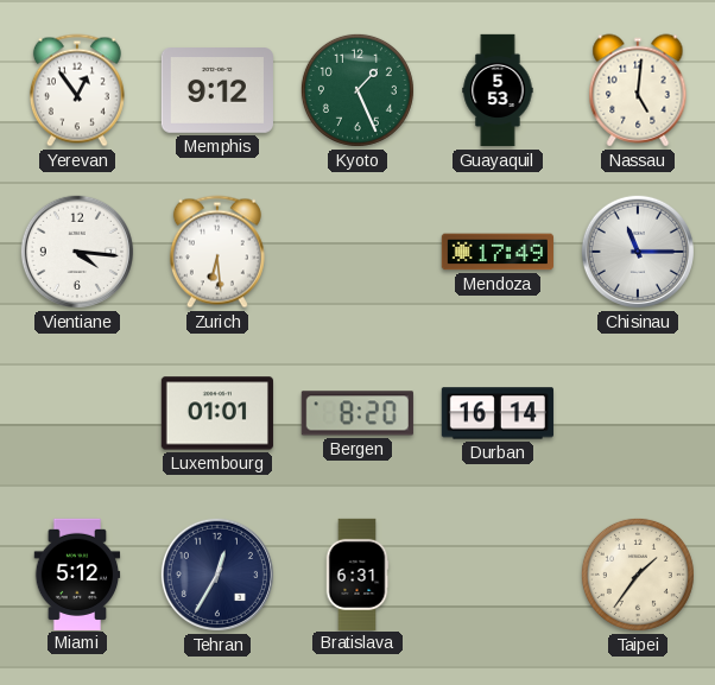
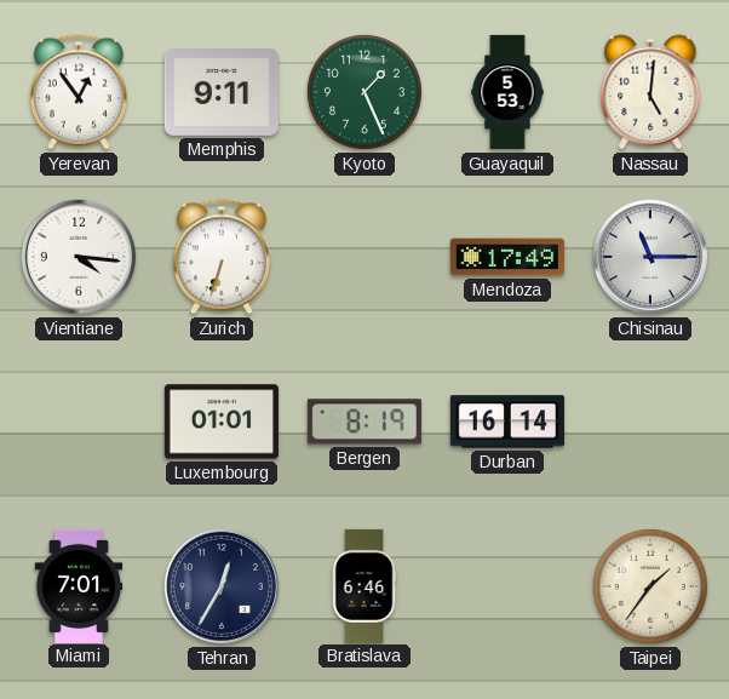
Memphis: 9:12 -> 9:11
Zurich: 6:29 -> 6:33
Bergen: 8:20 -> 8:19
Miami: 5:12 -> 7:01
Bratislava: 6:31 -> 6:46
